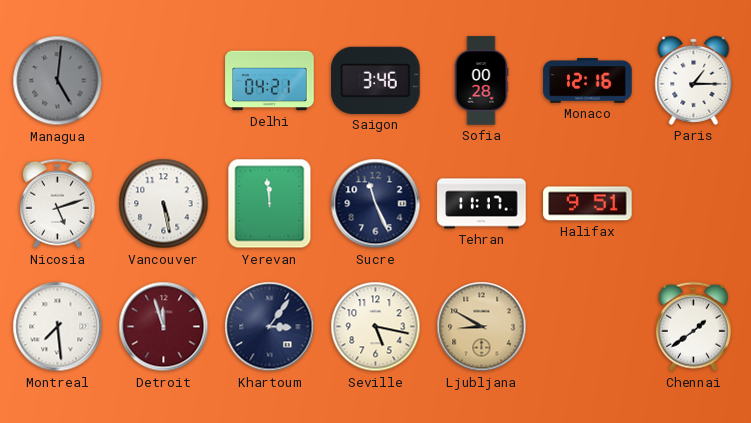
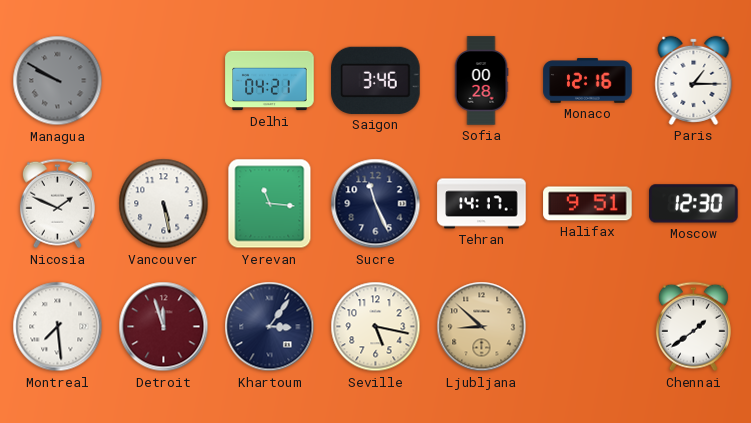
Managua: 5:01 -> 9:50
Nicosia: 5:12 -> 1:49
Yerevan: 11:59 -> 11:16
Tehran: 11:17 -> 14:17
Moscow: none -> 12:30
Ljubljana: 8:50 -> 8:52
